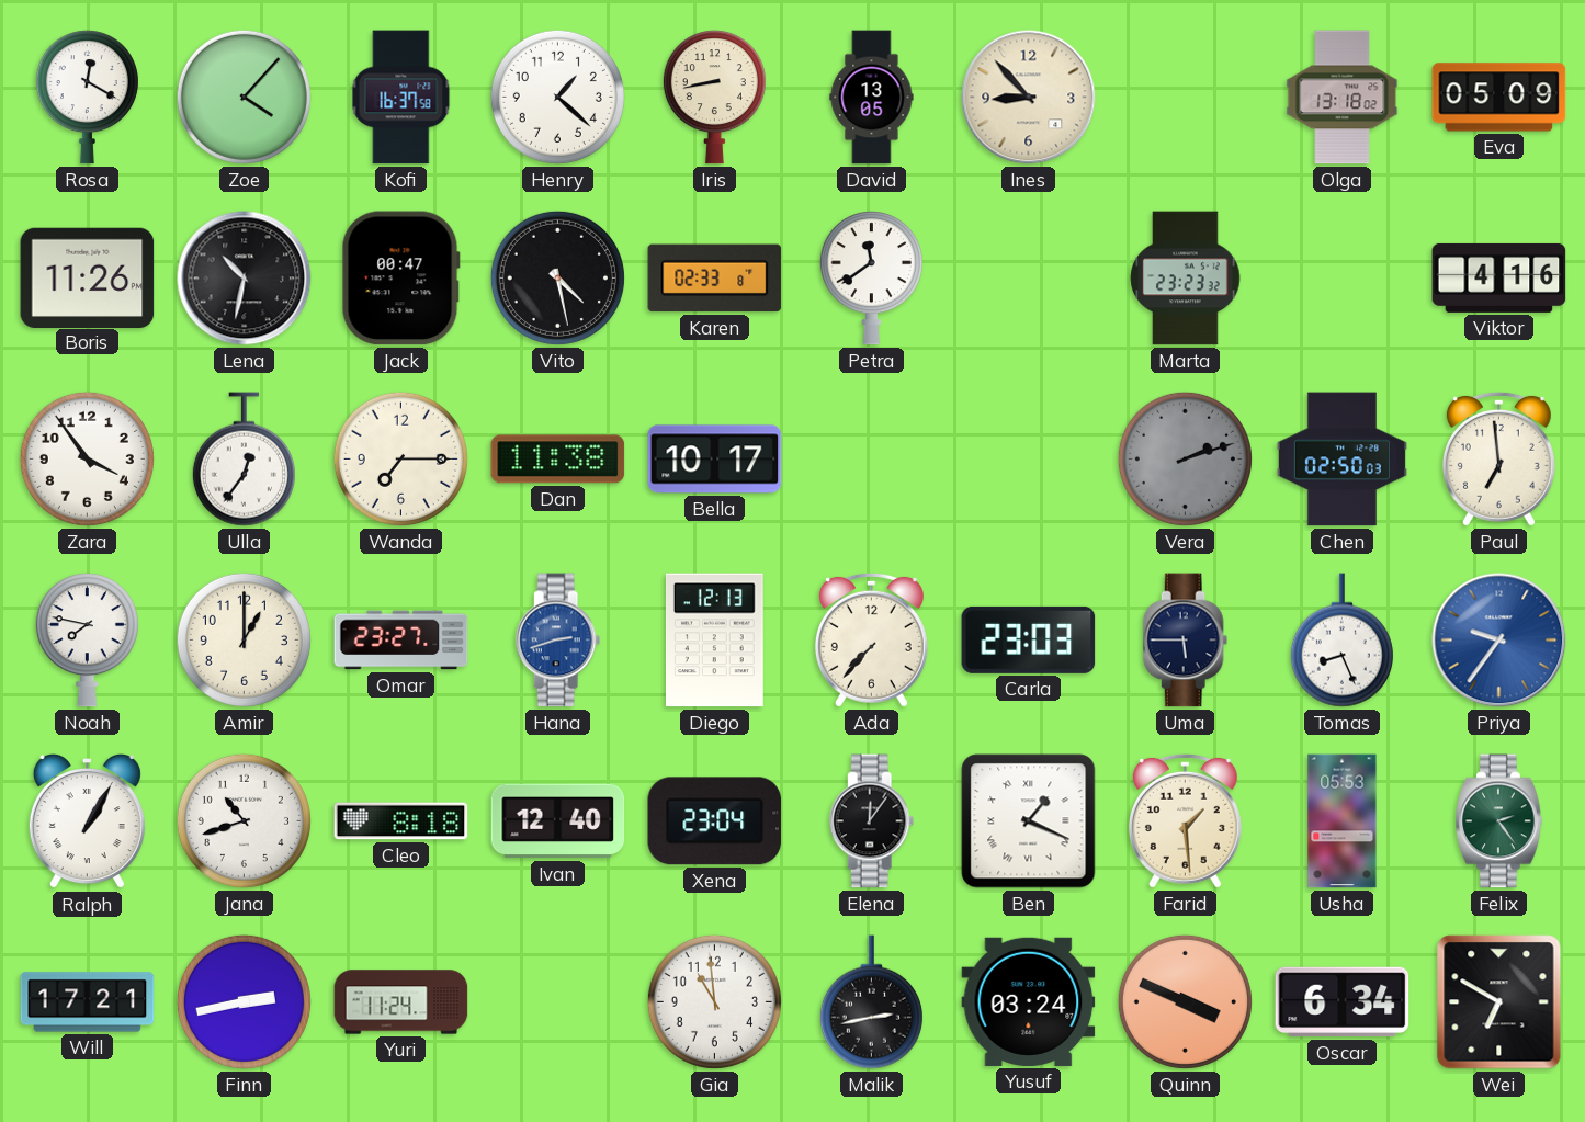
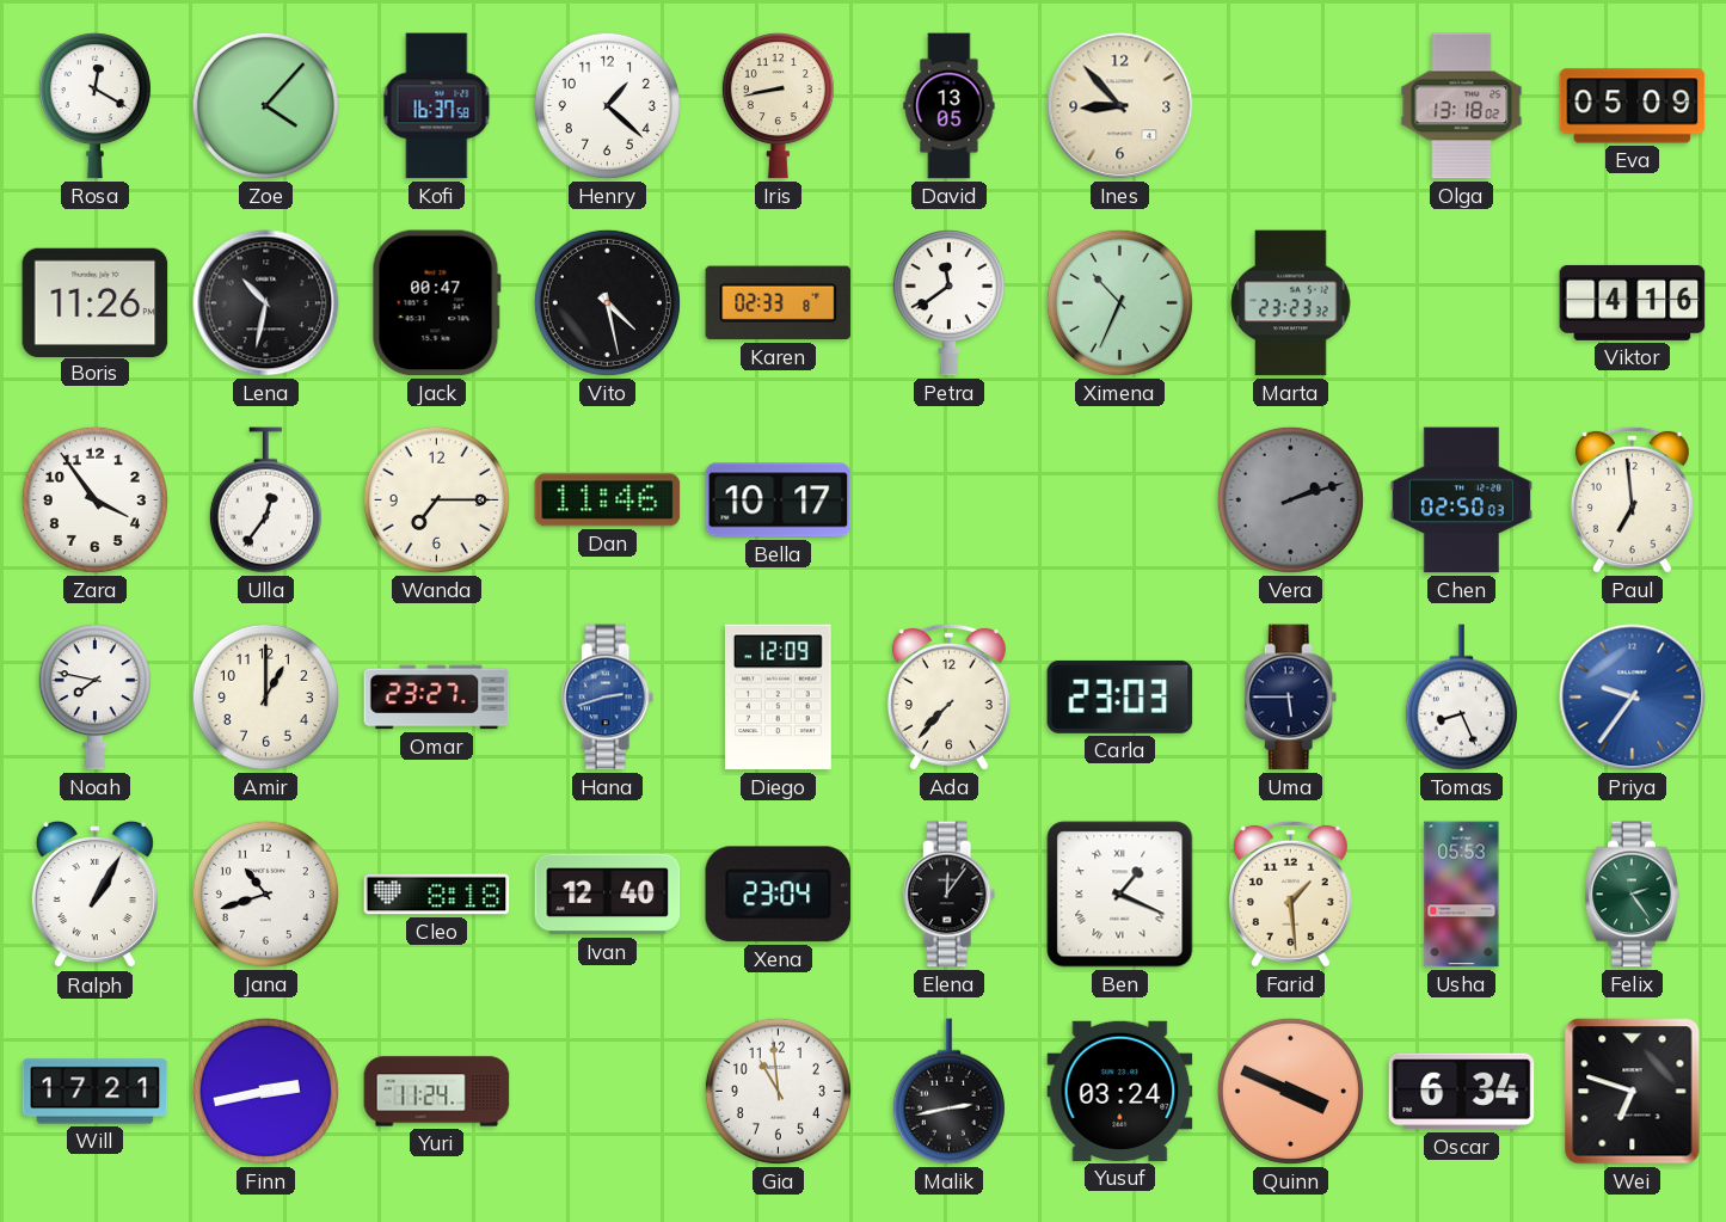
Ximena: none -> 10:34
Dan: 11:38 -> 11:46
Diego: 12:13 -> 12:09
Wei: 6:50 -> 6:48
